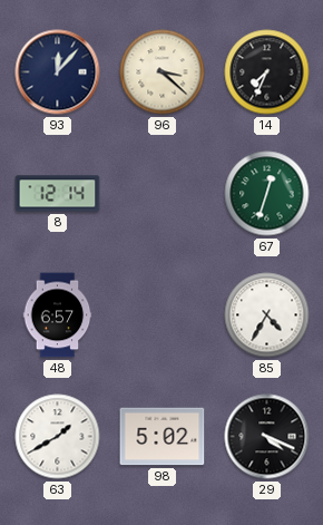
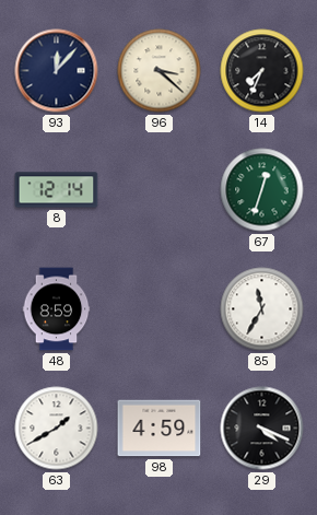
48: 6:57 -> 8:59
85: 4:35 -> 11:35
98: 5:02 -> 4:59
